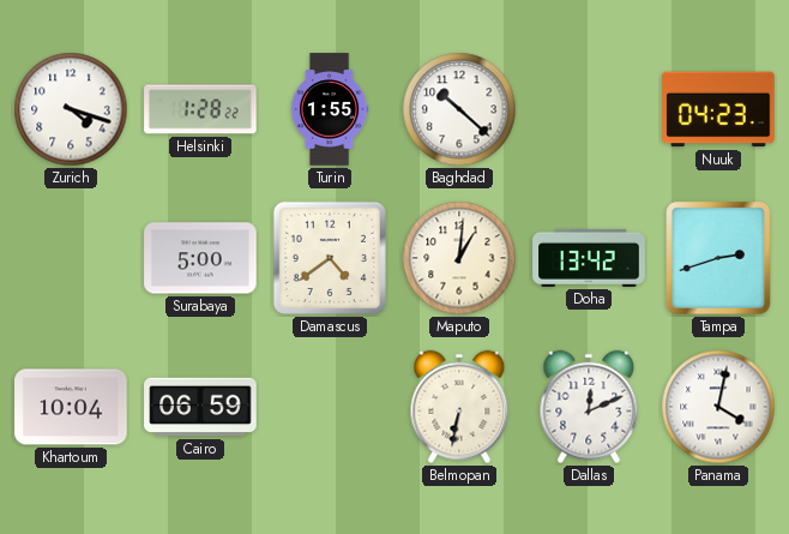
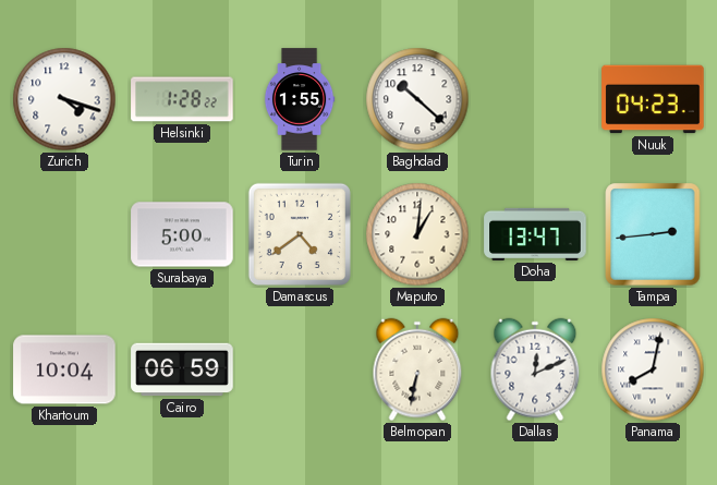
Doha: 13:42 -> 13:47
Tampa: 2:42 -> 2:44
Panama: 4:02 -> 8:02
